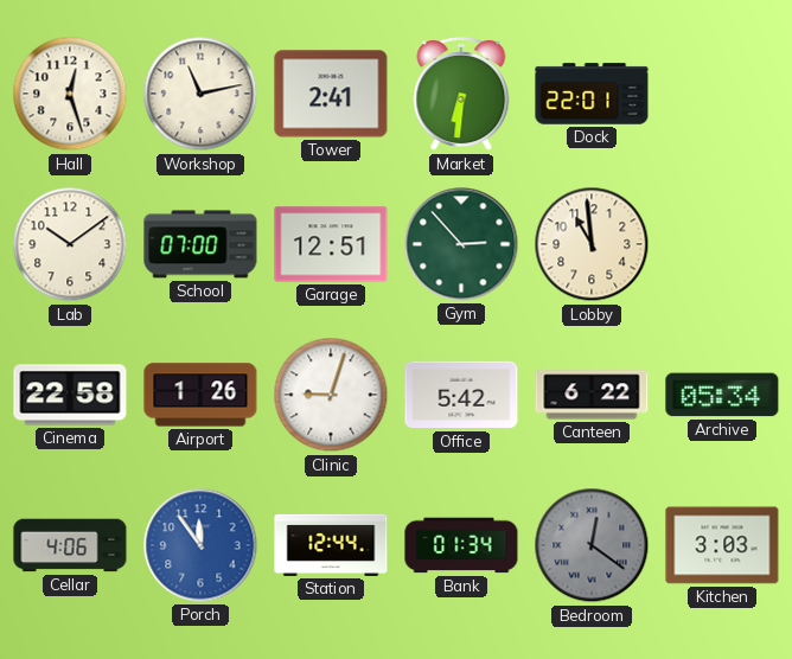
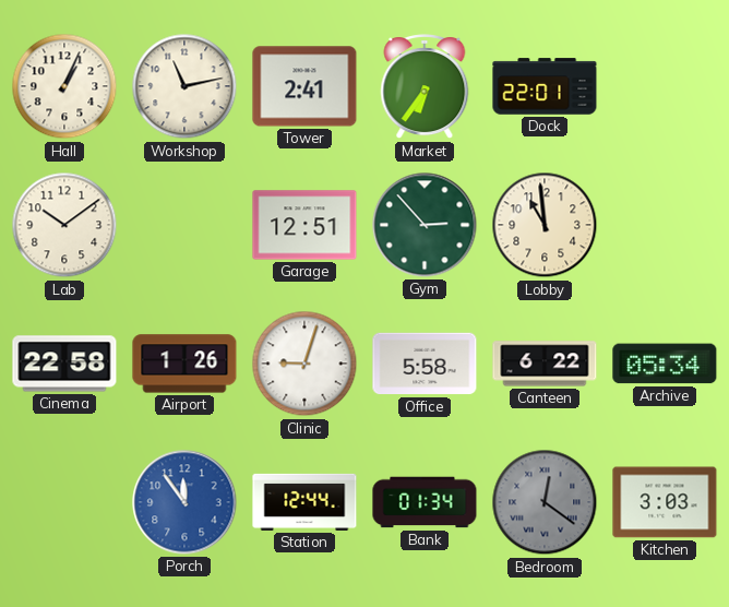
Hall: 12:27 -> 1:04
Market: 6:31 -> 6:36
School: 07:00 -> none
Office: 5:42 -> 5:58
Cellar: 4:06 -> none
